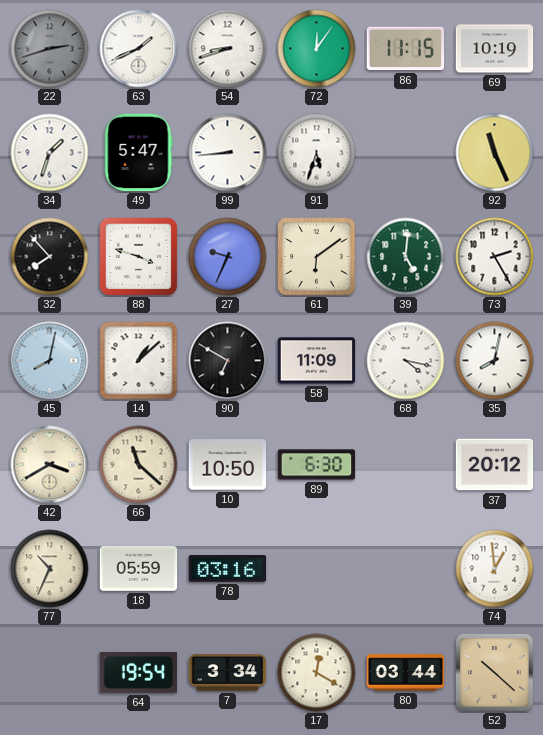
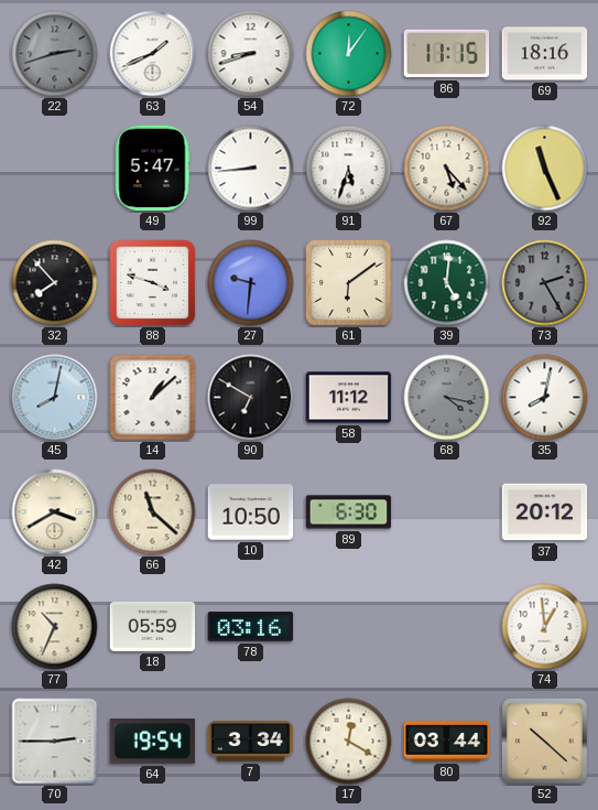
69: 10:19 -> 18:16
34: 1:33 -> none
67: none -> 5:23
27: 9:34 -> 9:31
73 dial: white -> grey
58: 11:09 -> 11:12
68 dial: white -> grey
70: none -> 2:45
